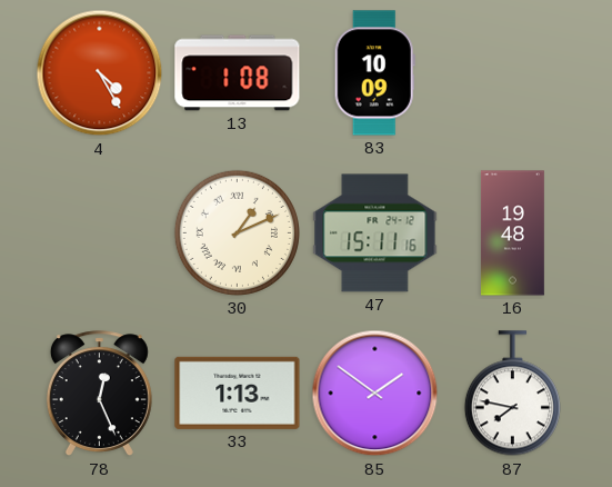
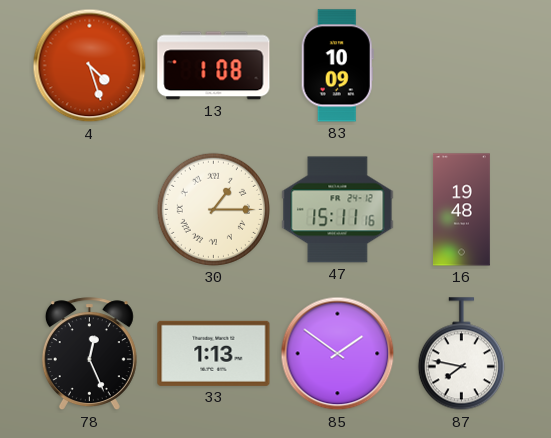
4: 4:25 -> 4:27
30: 1:11 -> 1:15
